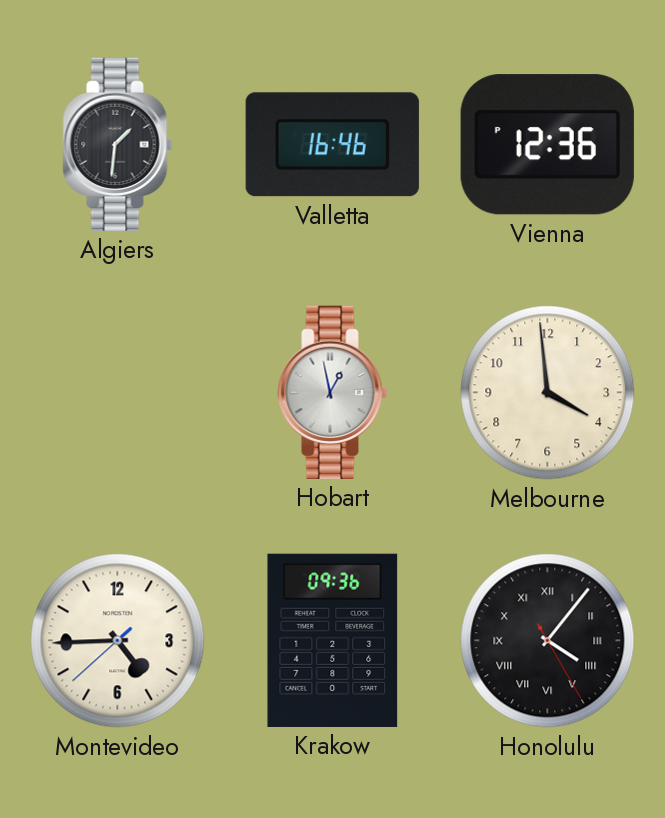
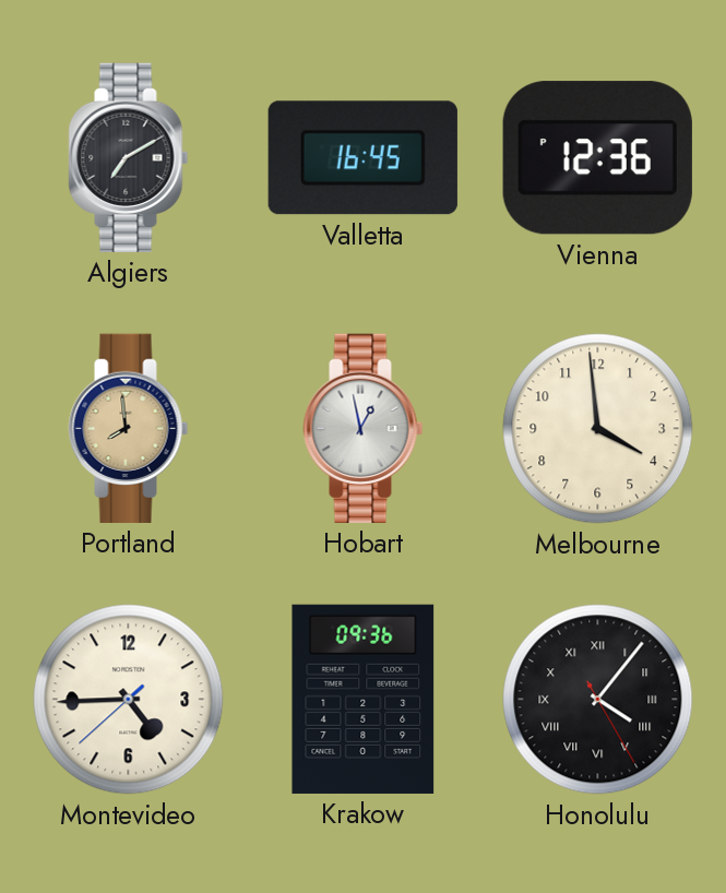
Algiers: 1:31 -> 7:10
Valletta: 16:46 -> 16:45
Portland: none -> 7:59
